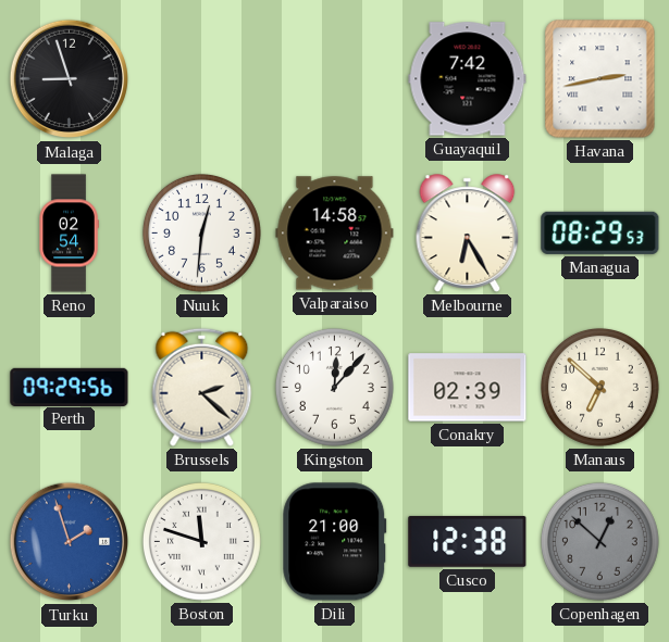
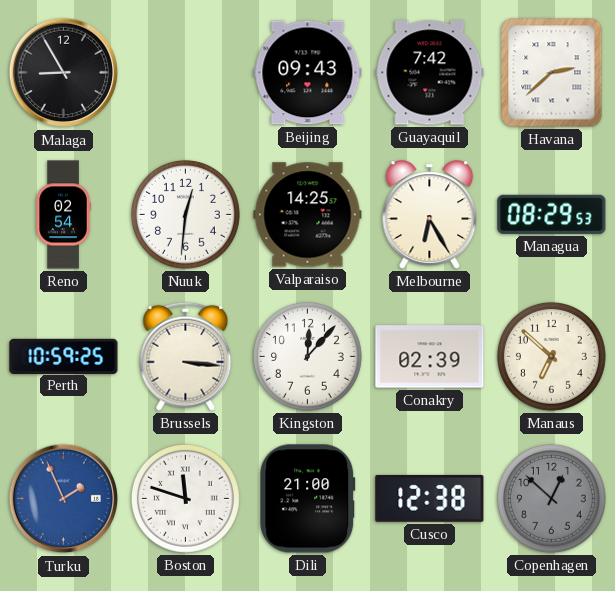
Malaga: 8:57 -> 8:55
Beijing: none -> 09:43
Havana: 2:43 -> 2:38
Valparaiso: 14:58 -> 14:25
Perth: 09:29 -> 10:59
Brussels: 2:22 -> 3:16
Turku: 1:57 -> 1:56
